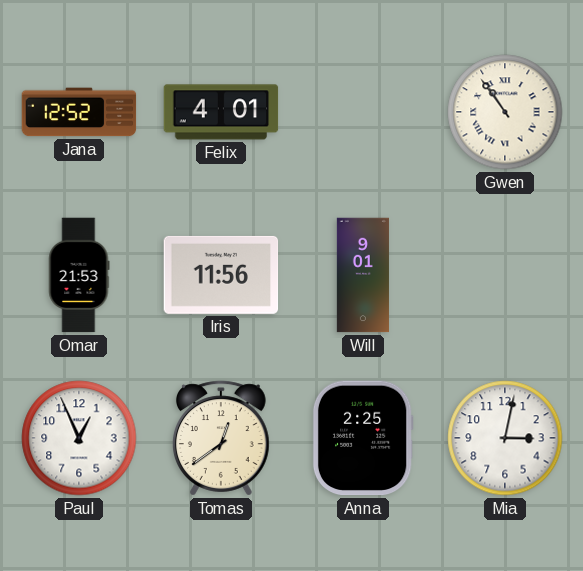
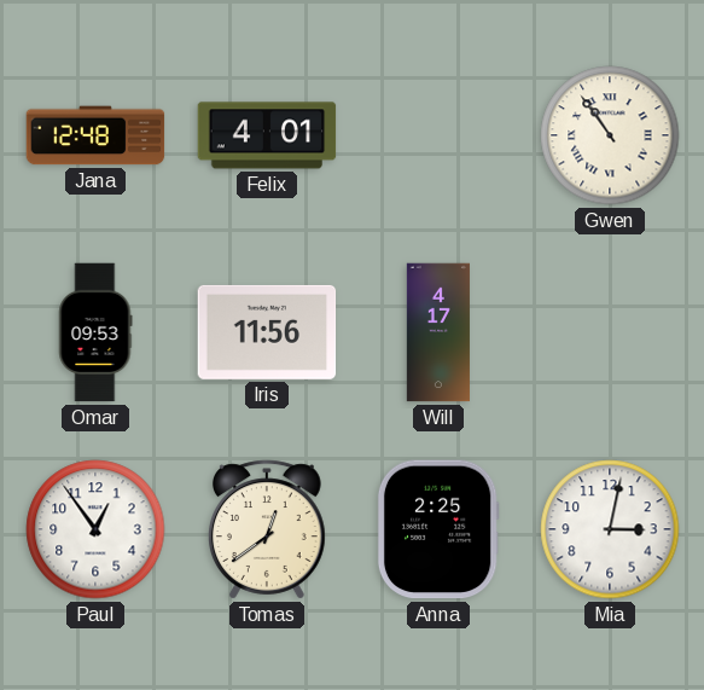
Jana: 12:52 -> 12:48
Omar: 21:53 -> 09:53
Will: 9:01 -> 4:17
Paul: 12:56 -> 12:54
